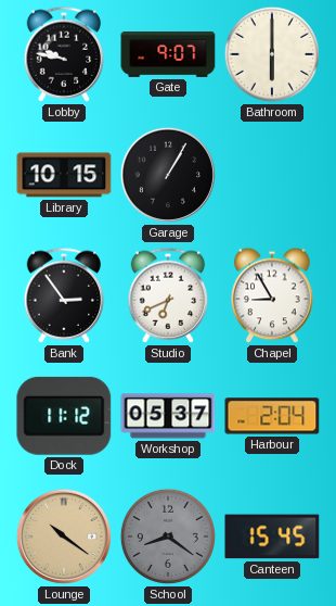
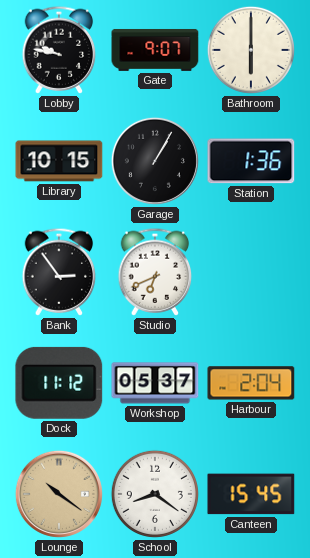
Station: none -> 1:36
Chapel: 8:55 -> none
School dial: grey -> white
